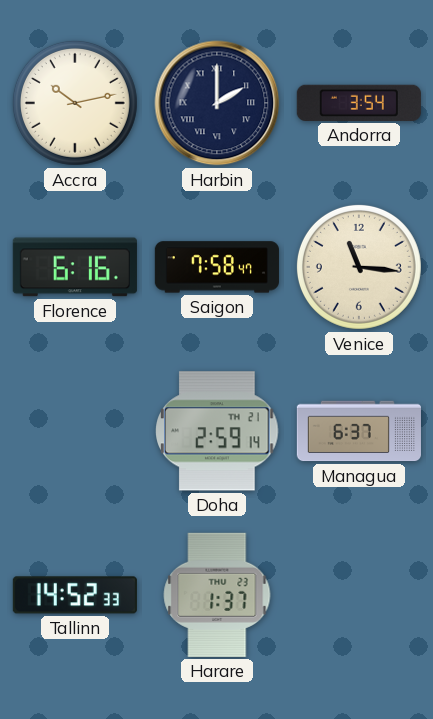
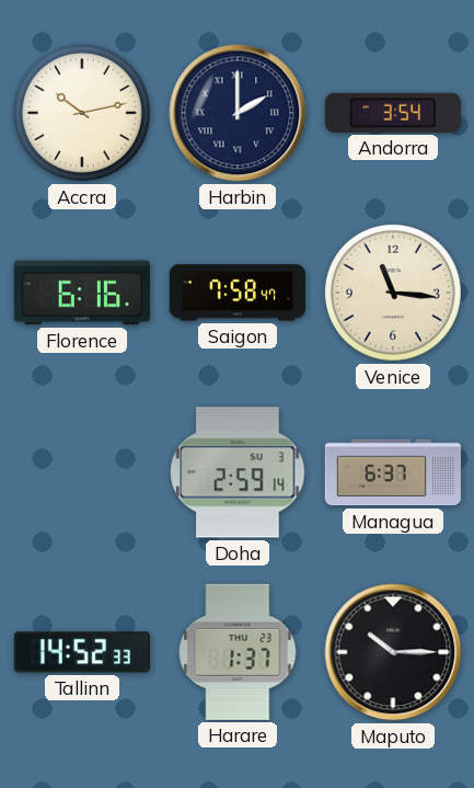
Doha date: TH 21 -> SU 3
Maputo: none -> 10:15
